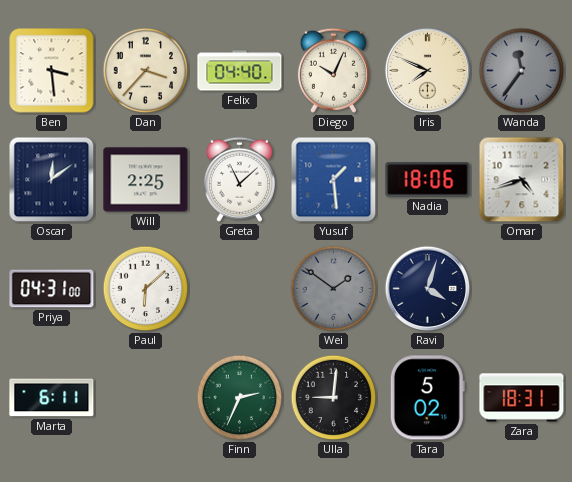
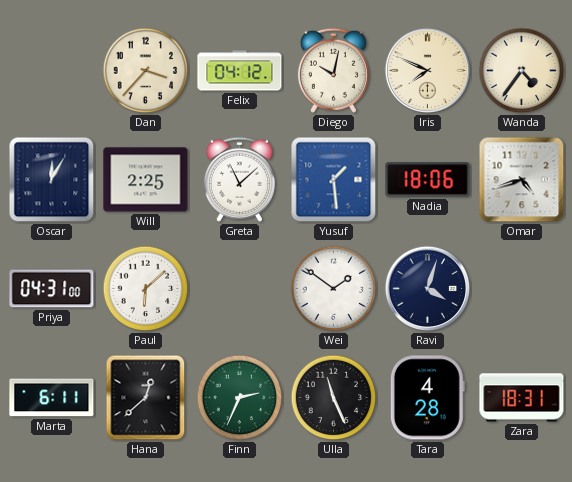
Ben: 3:29 -> none
Felix: 04:40 -> 04:12
Diego: 10:04 -> 10:02
Wanda: 11:36 -> 4:36
Wanda dial: grey -> cream
Oscar: 12:09 -> 12:05
Wei dial: grey -> white
Hana: none -> 12:38
Ulla: 9:01 -> 11:26
Tara: 5:02 -> 4:28
